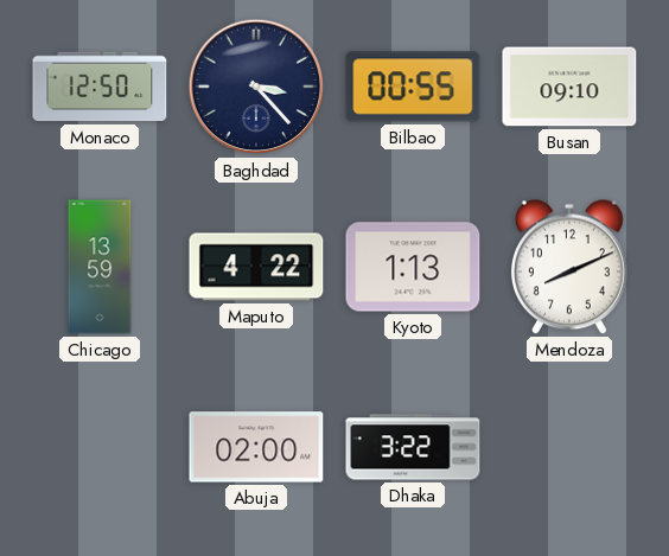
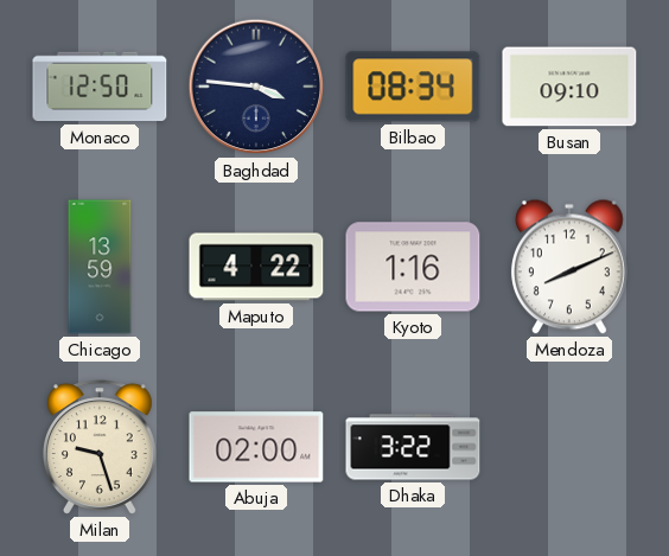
Baghdad: 3:23 -> 3:46
Bilbao: 00:55 -> 08:34
Kyoto: 1:13 -> 1:16
Milan: none -> 9:27
